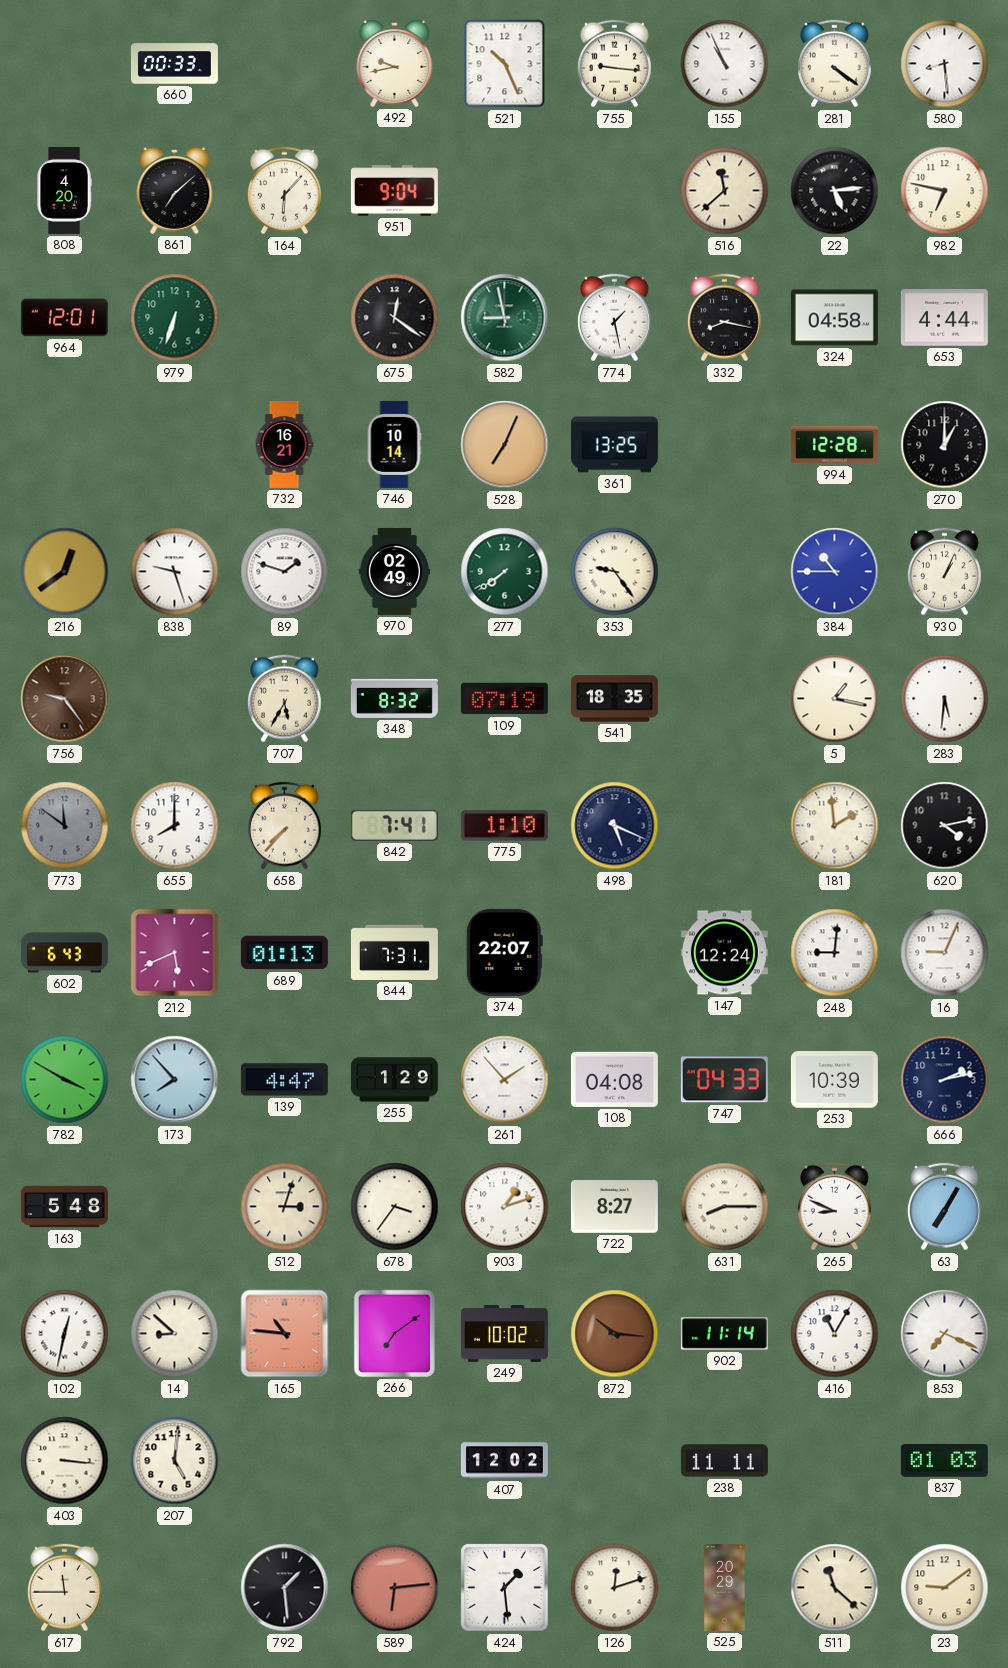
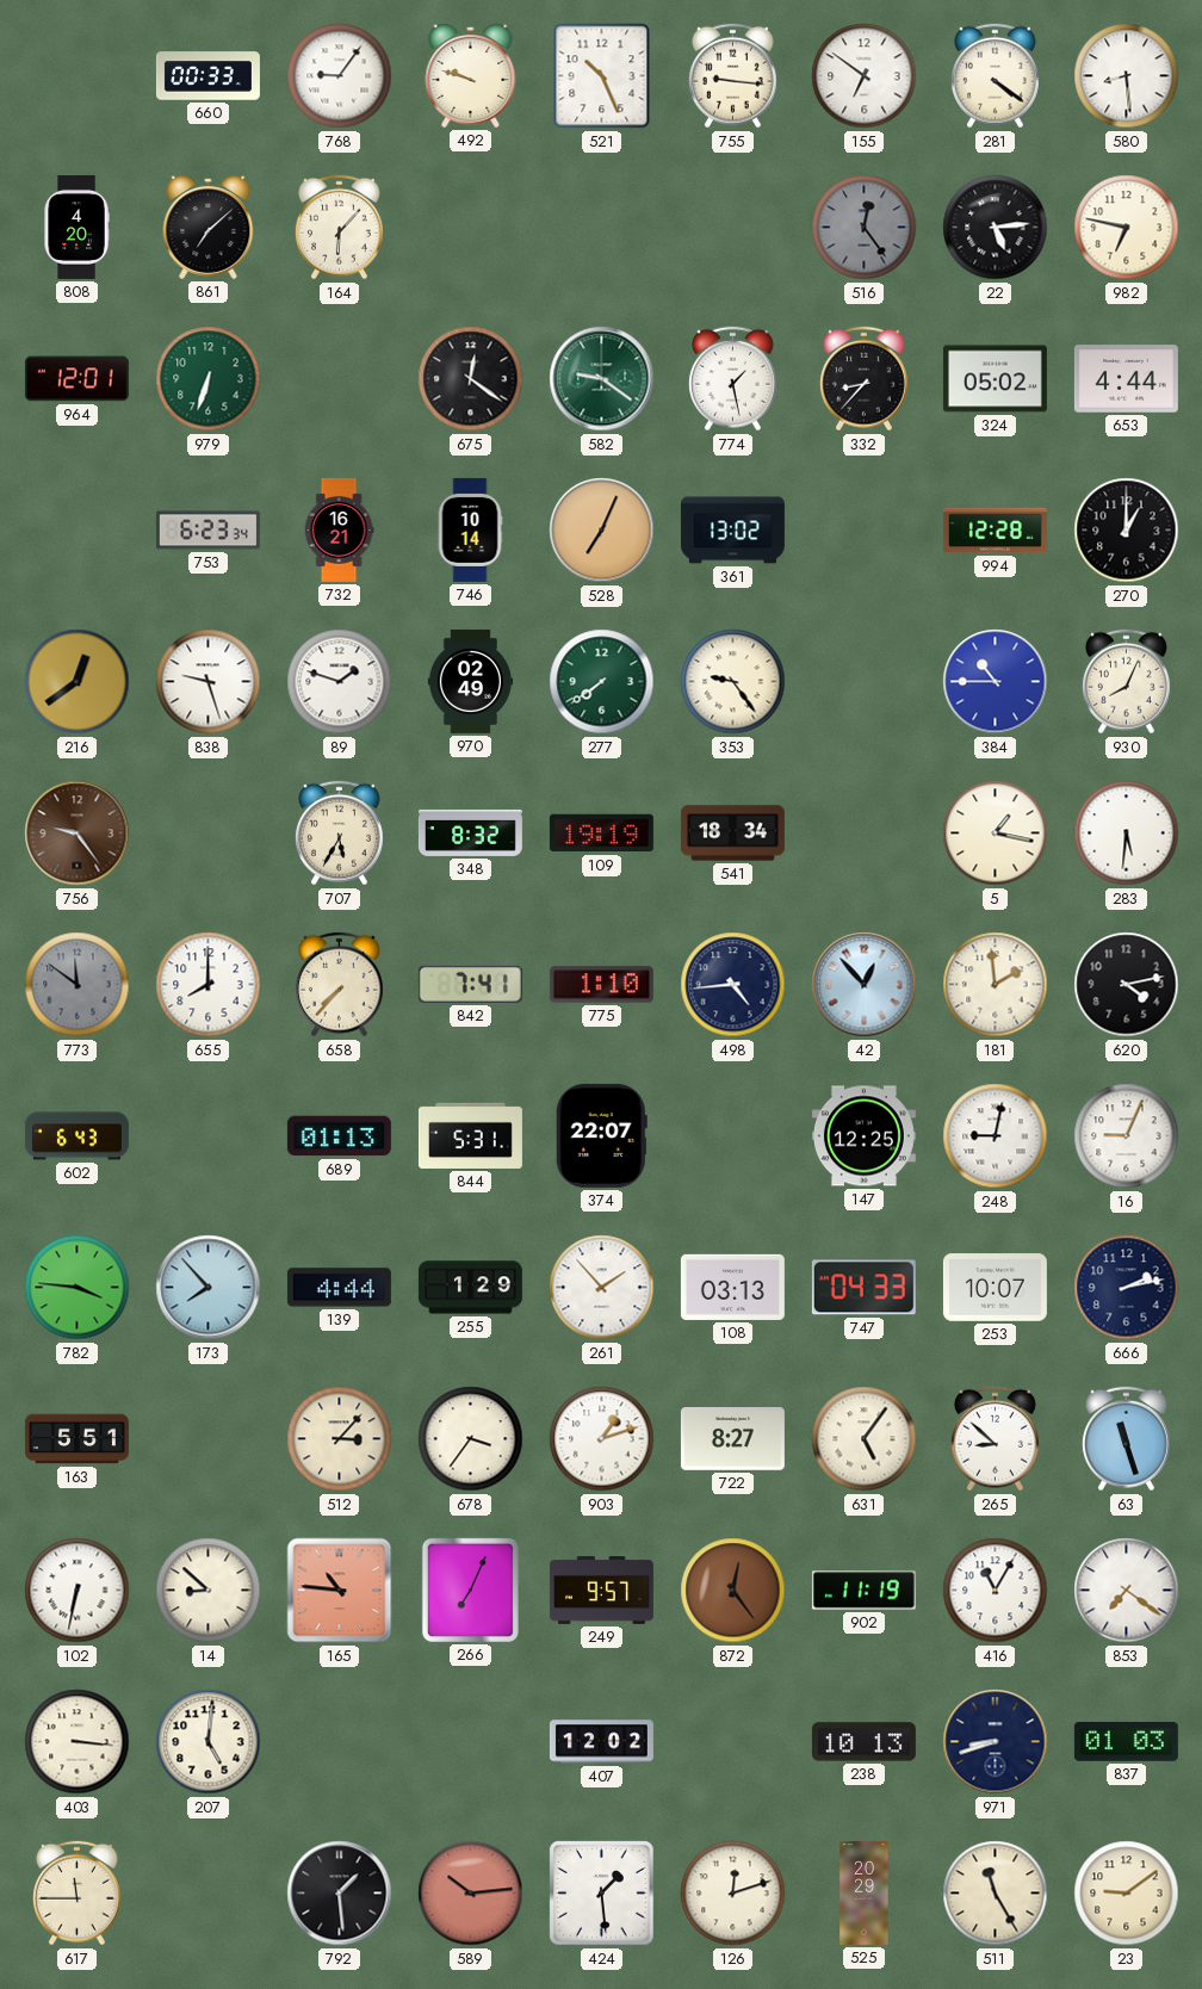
768: none -> 9:06
492: 9:43 -> 9:48
155: 10:56 -> 6:51
951: 9:04 -> none
516: 11:38 -> 12:24
516 dial: cream -> grey
582: 8:58 -> 9:21
332: 8:17 -> 8:37
324: 04:58 -> 05:02
753: none -> 6:23
361: 13:25 -> 13:02
930: 1:04 -> 8:04
109: 07:19 -> 19:19
541: 18:35 -> 18:34
498: 5:19 -> 4:44
42: none -> 12:53
212: 5:41 -> none
844: 7:31 -> 5:31
147: 12:24 -> 12:25
248: 9:01 -> 9:02
782: 3:50 -> 3:46
139: 4:47 -> 4:44
108: 04:08 -> 03:13
253: 10:39 -> 10:07
163: 5:48 -> 5:51
512: 3:03 -> 3:07
631: 8:15 -> 5:06
265: 8:49 -> 8:52
63: 7:05 -> 11:27
102: 12:32 -> 6:32
266: 7:09 -> 7:04
249: 10:02 -> 9:57
872: 10:16 -> 12:24
902: 11:14 -> 11:19
853: 7:19 -> 7:21
238: 11:11 -> 10:13
971: none -> 8:42
589: 6:14 -> 10:14
511: 11:22 -> 11:25
